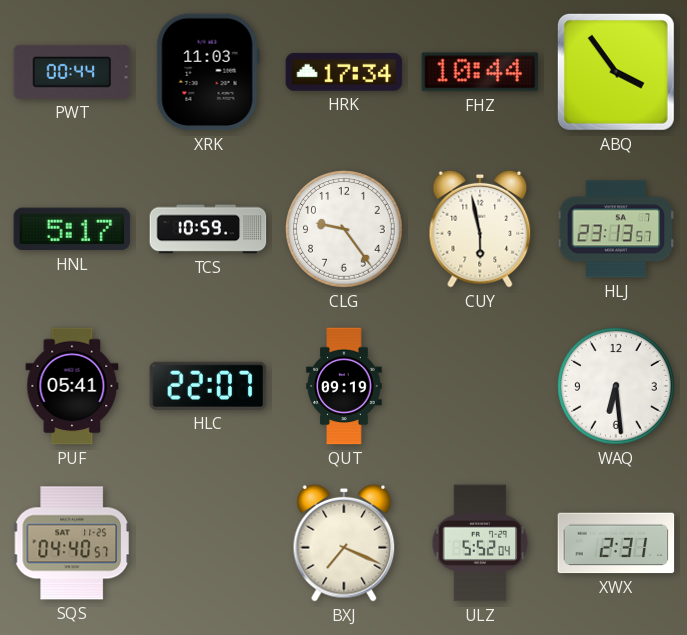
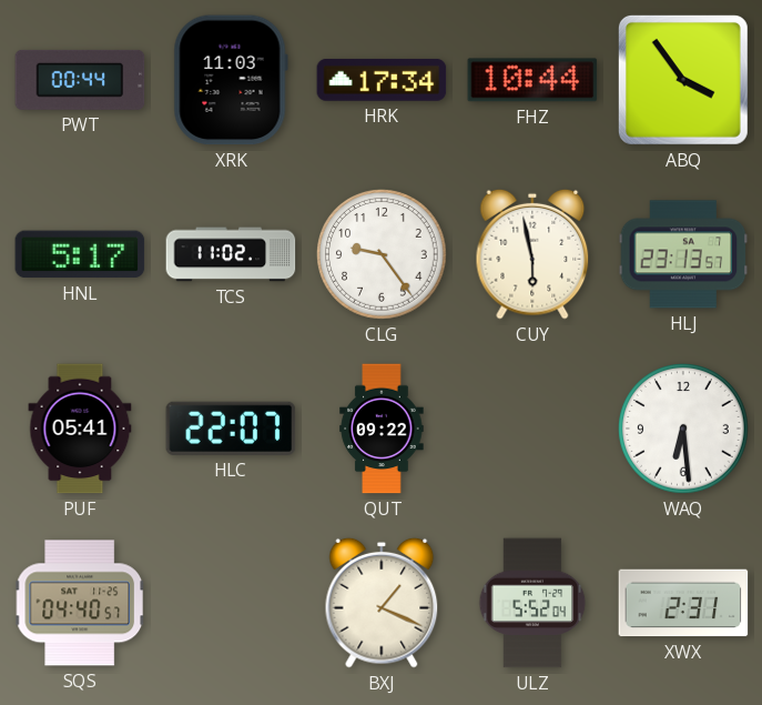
TCS: 10:59 -> 11:02
QUT: 09:19 -> 09:22
BXJ: 7:19 -> 1:19
